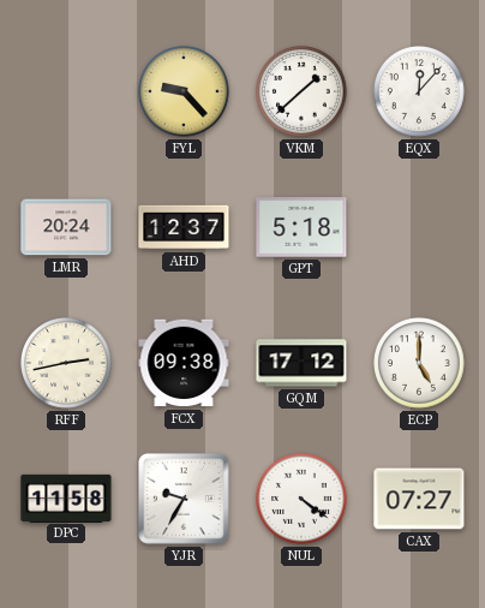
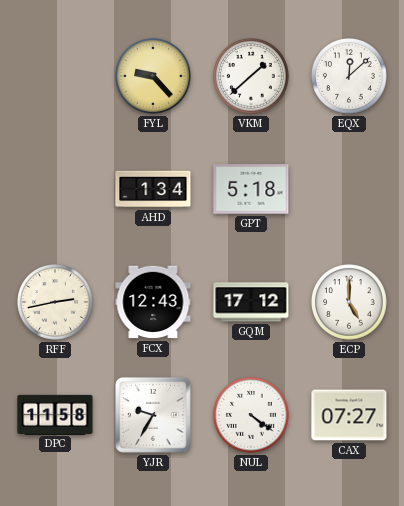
EQX: 12:07 -> 12:08
LMR: 20:24 -> none
AHD: 12:37 -> 1:34
FCX: 09:38 -> 12:43
